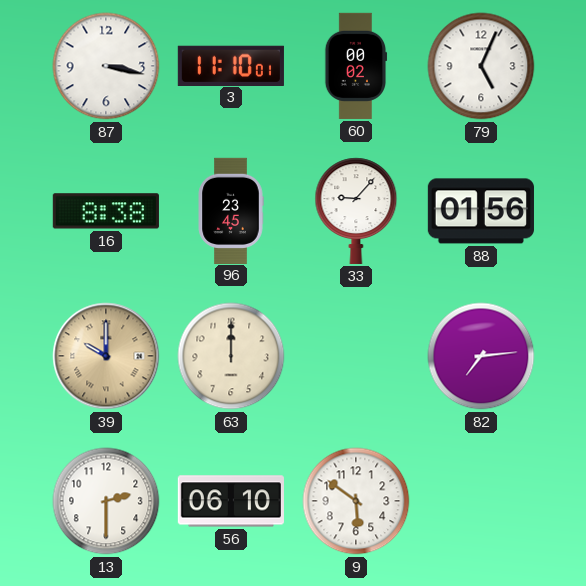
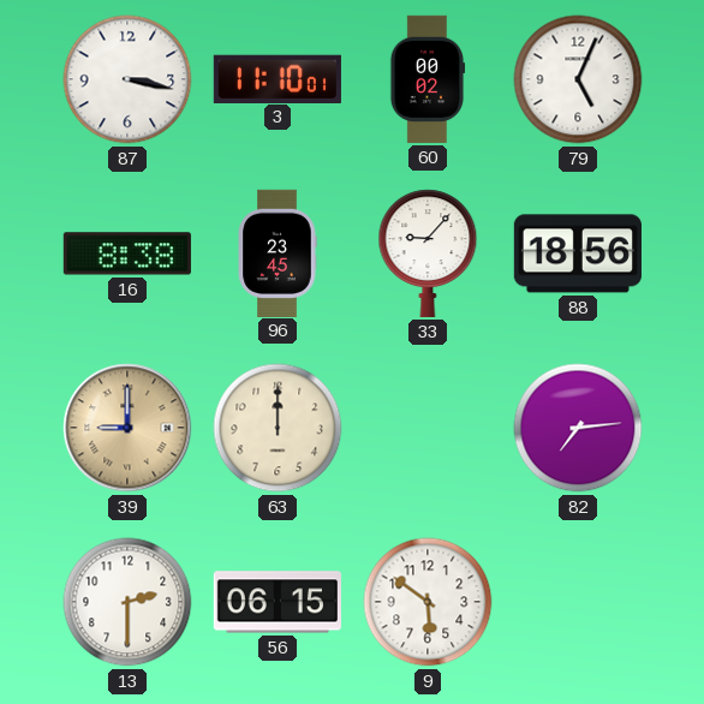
88: 01:56 -> 18:56
39: 10:00 -> 9:00
56: 06:10 -> 06:15
